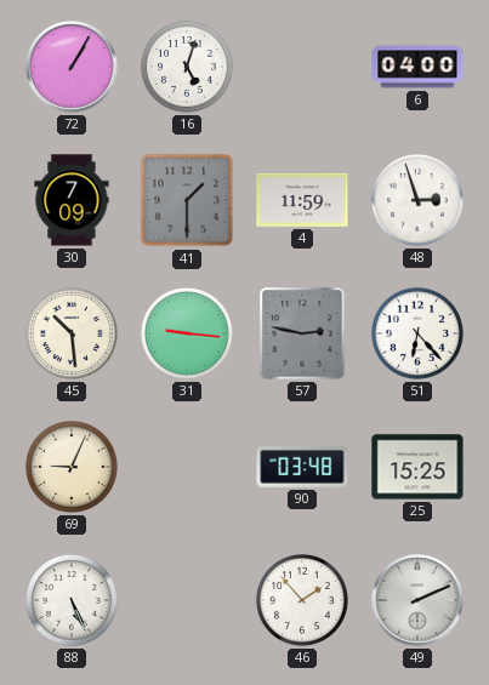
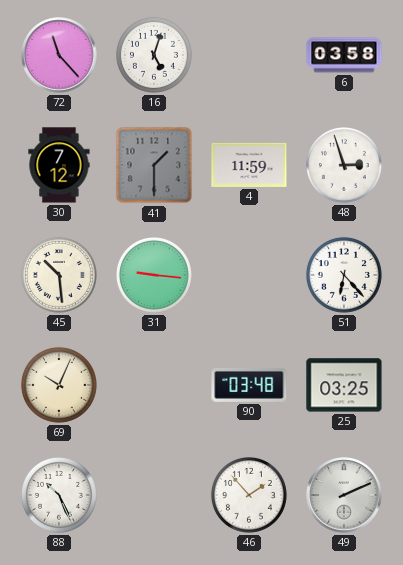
72: 1:05 -> 11:23
6: 04:00 -> 03:58
30: 7:09 -> 7:12
57: 2:47 -> none
69: 9:04 -> 10:04
25: 15:25 -> 03:25
88: 5:26 -> 10:26
